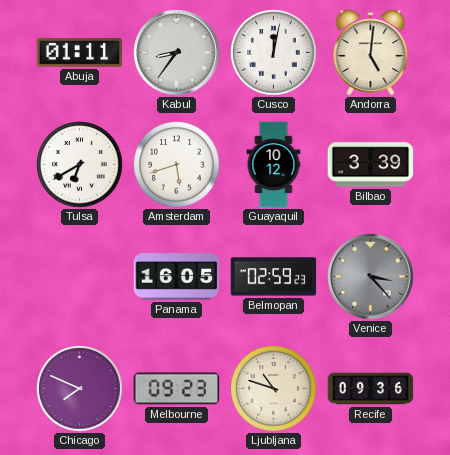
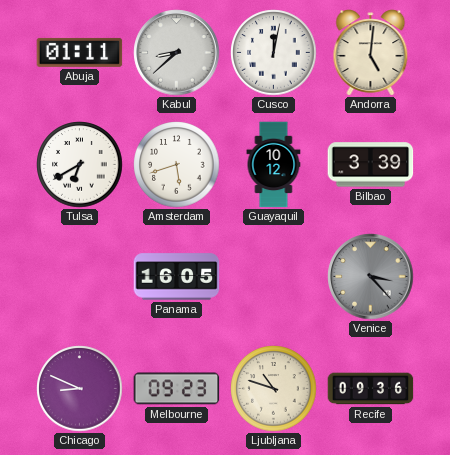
Kabul: 8:36 -> 8:38
Belmopan: 02:59 -> none
Chicago: 7:49 -> 8:49
